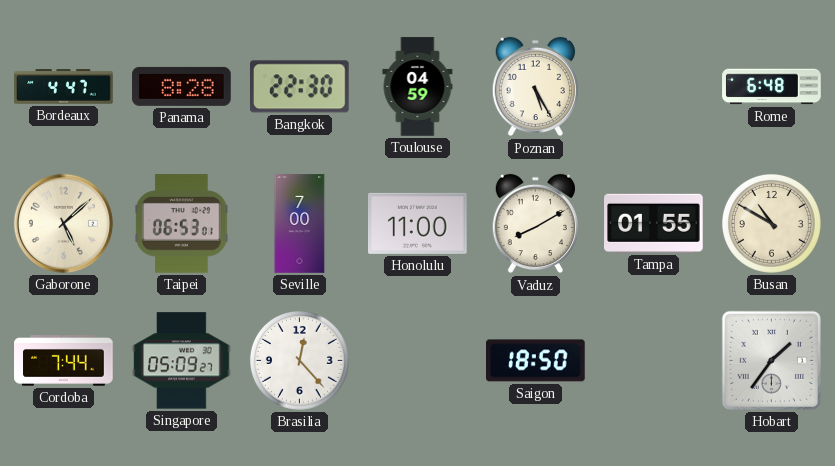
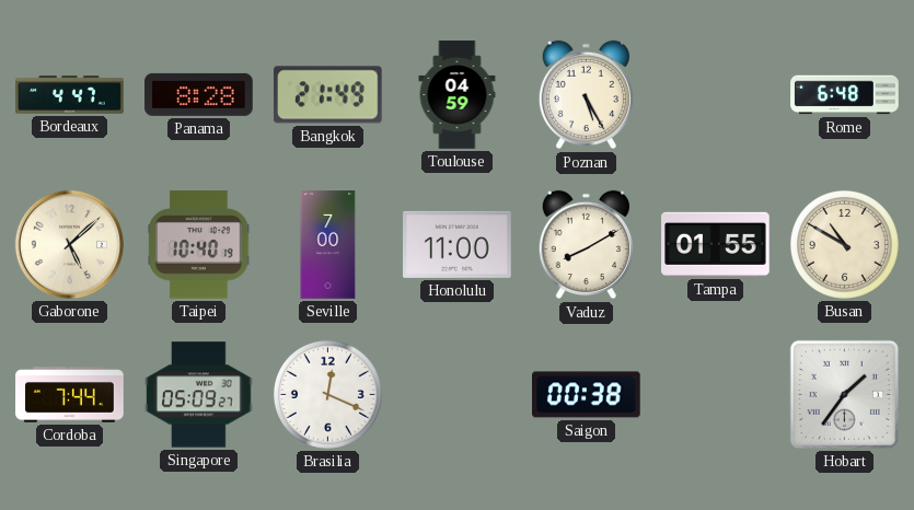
Bangkok: 22:30 -> 21:49
Taipei: 06:53 -> 10:40
Brasilia: 12:23 -> 12:19
Saigon: 18:50 -> 00:38
